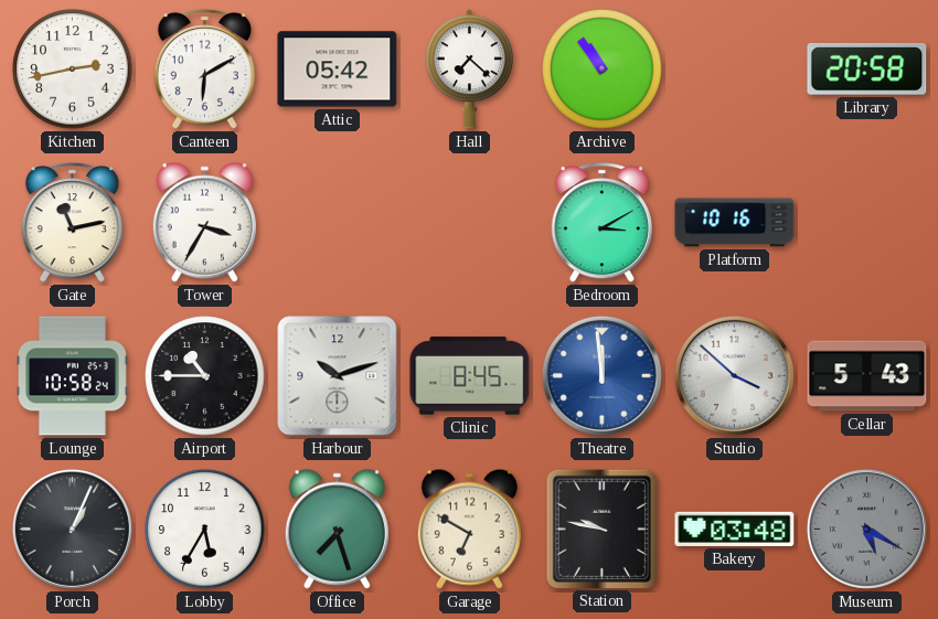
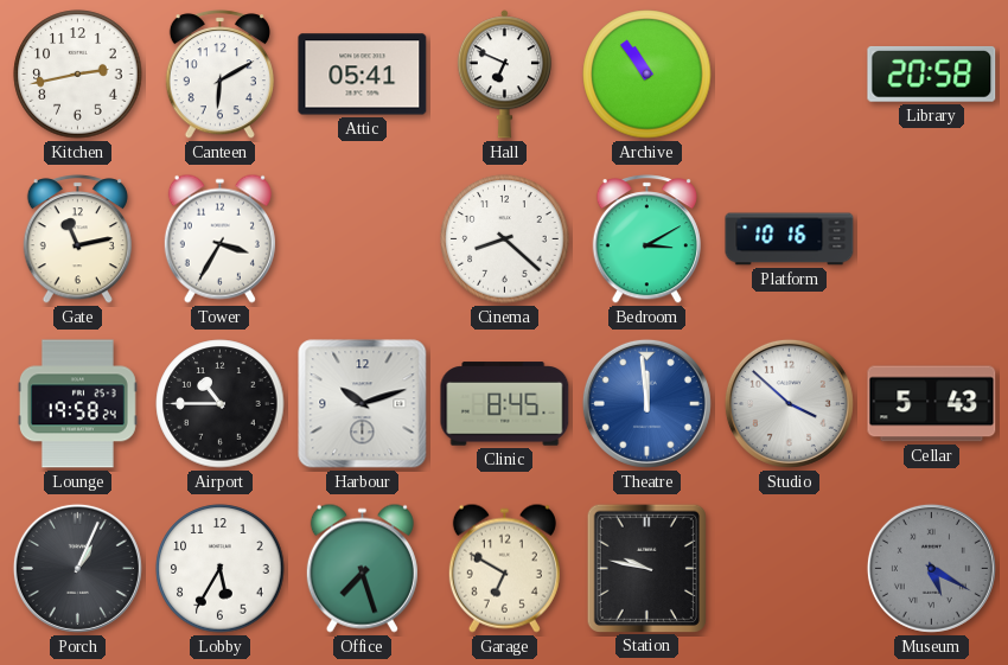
Attic: 05:42 -> 05:41
Hall: 7:22 -> 6:49
Cinema: none -> 8:22
Lounge: 10:58 -> 19:58
Bakery: 03:48 -> none
